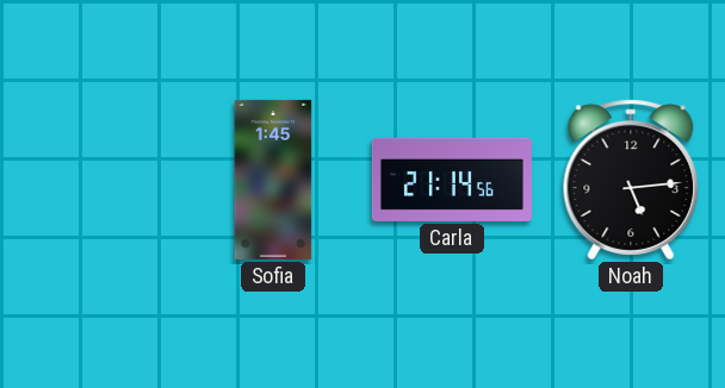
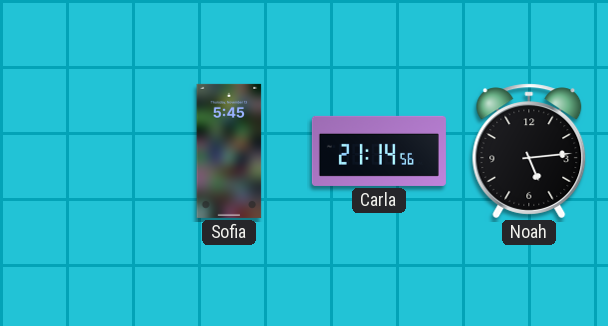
Sofia: 1:45 -> 5:45
